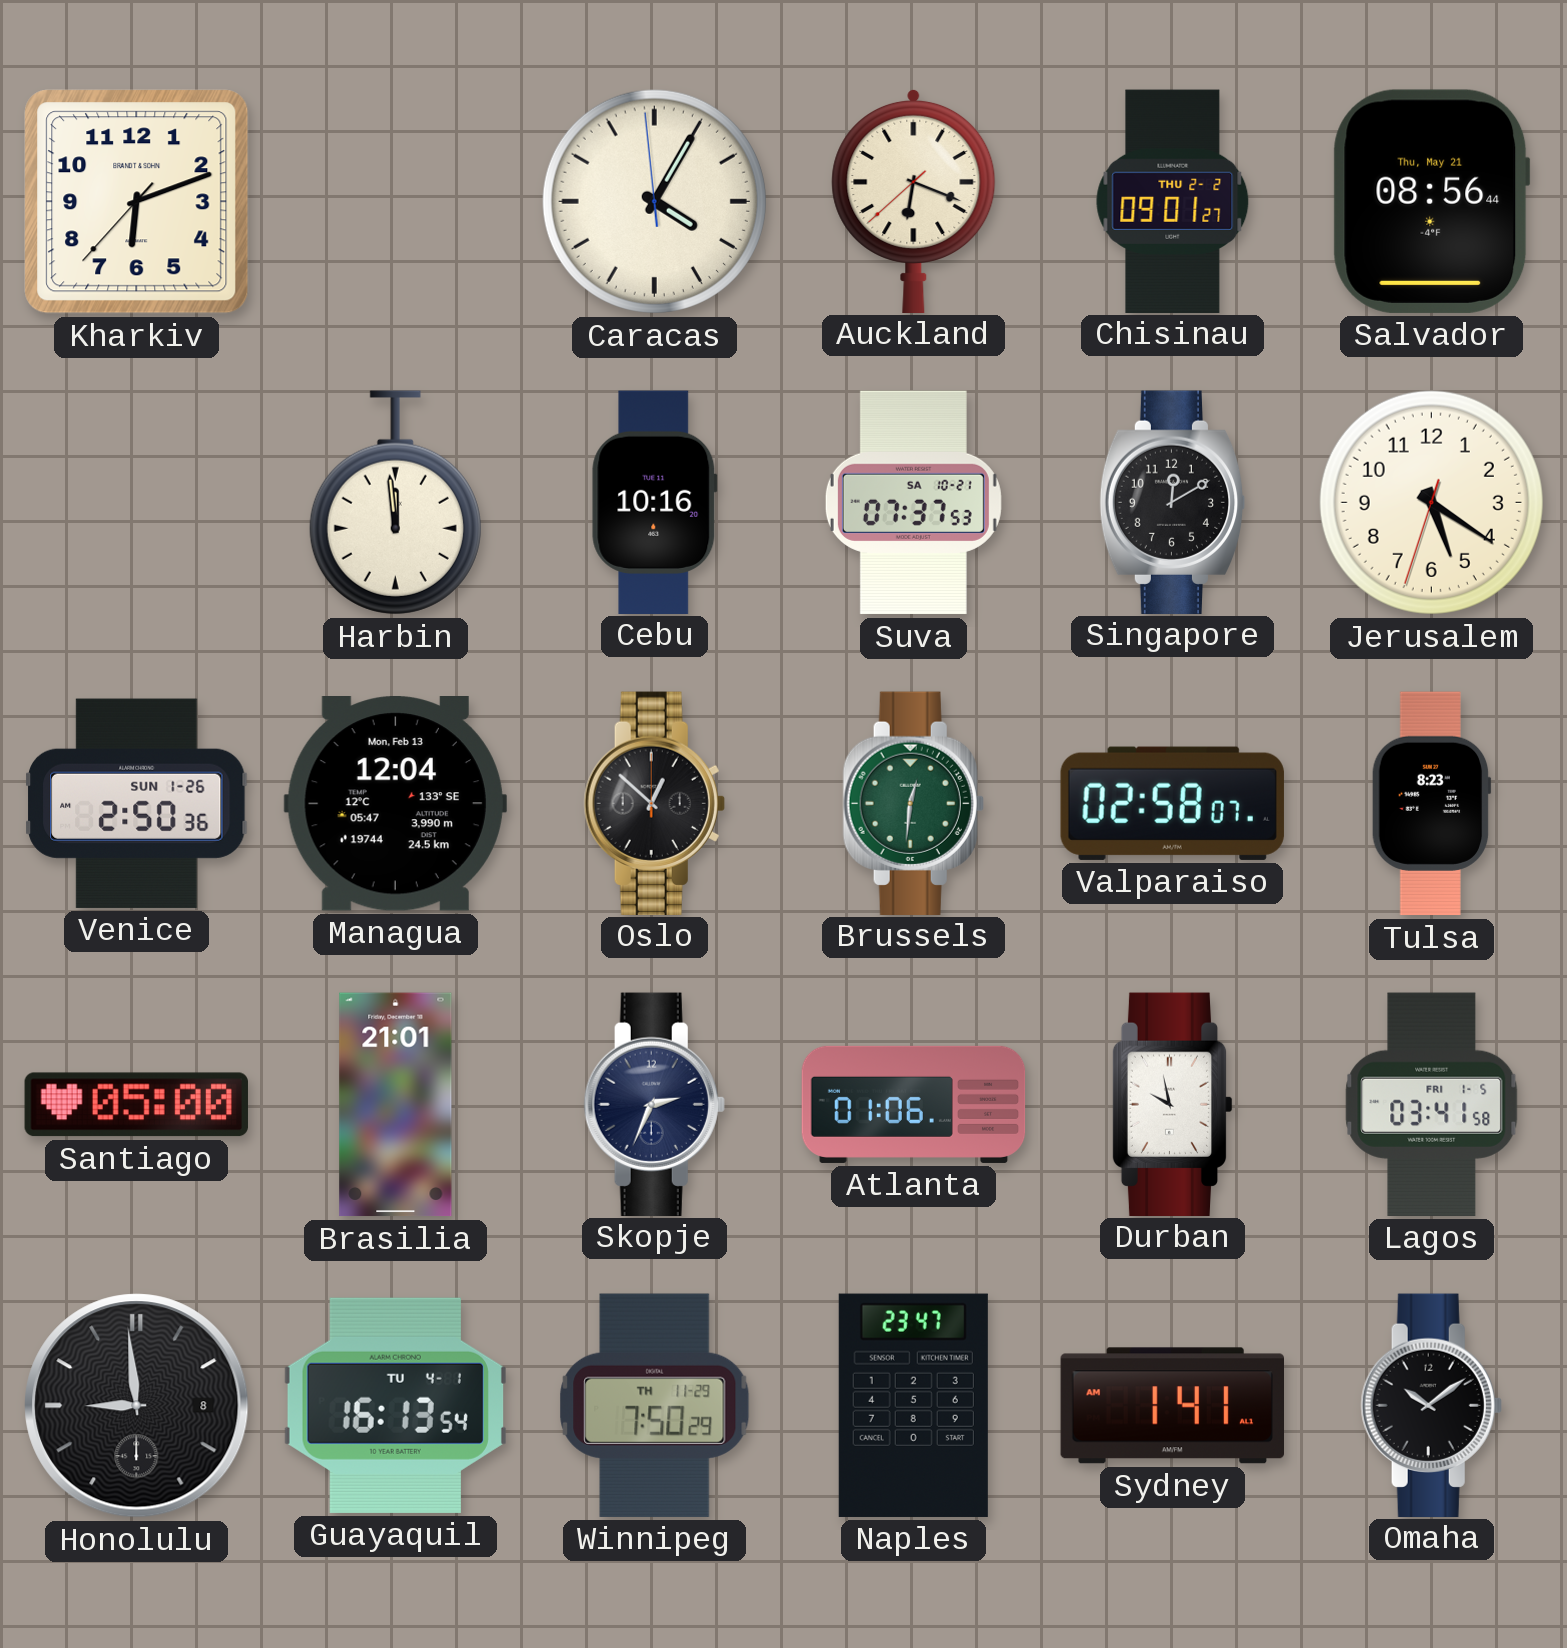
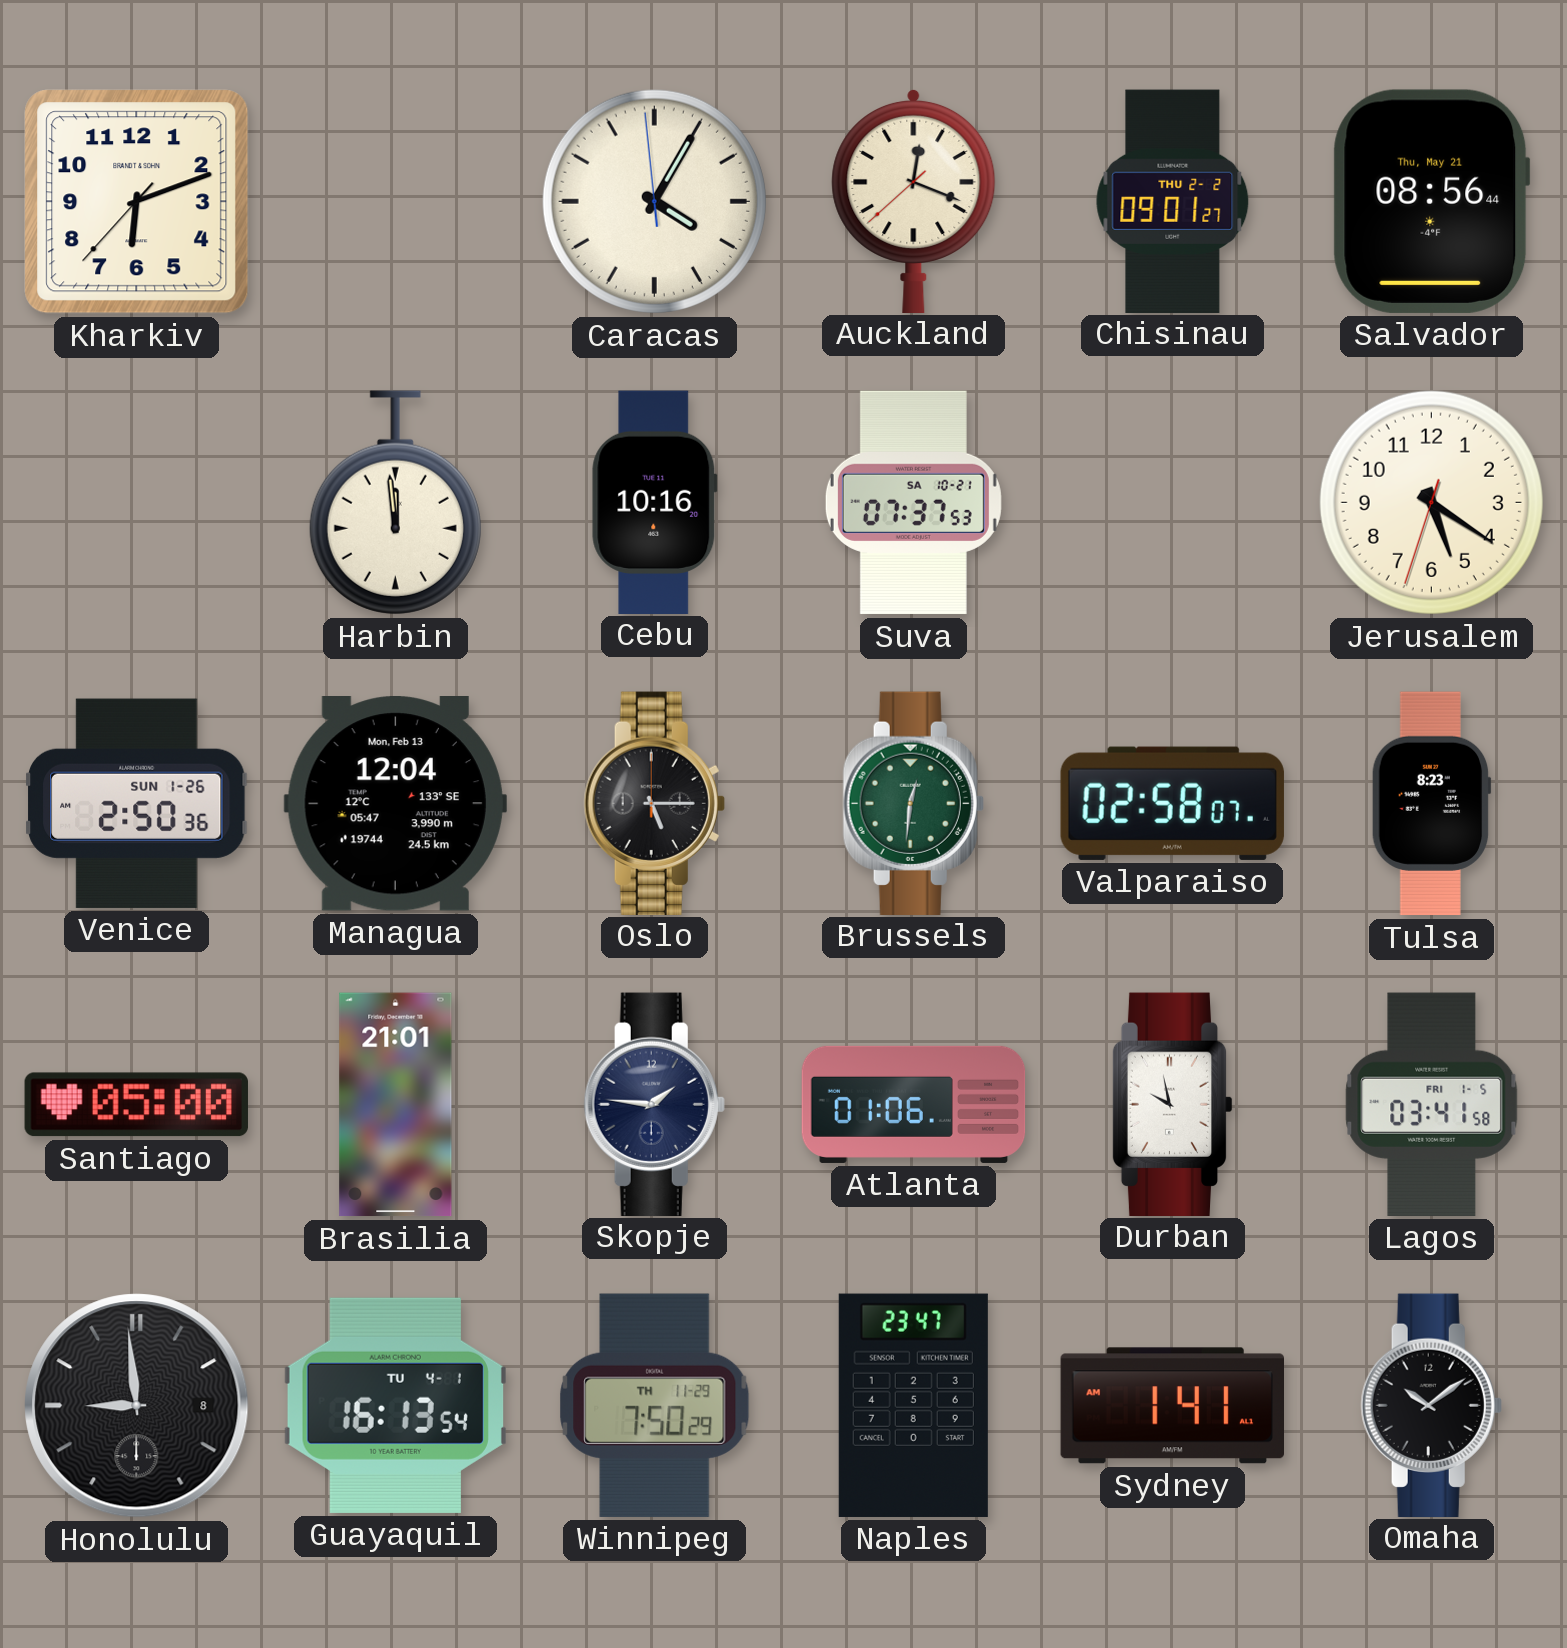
Auckland: 6:18 -> 12:18
Singapore: 12:10 -> none
Oslo: 12:52 -> 5:15
Skopje: 2:34 -> 1:46
